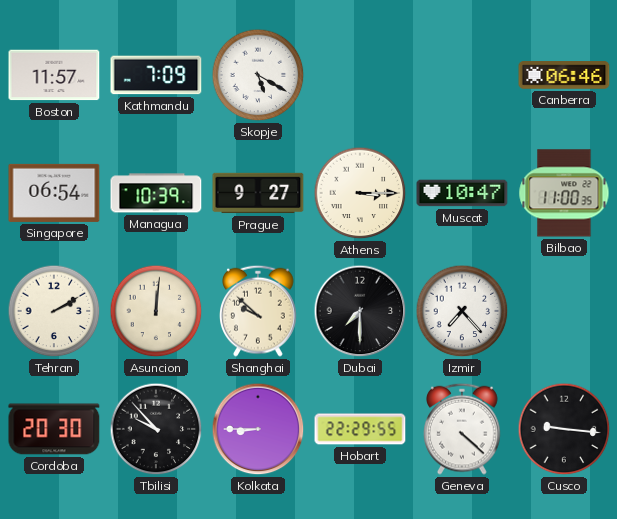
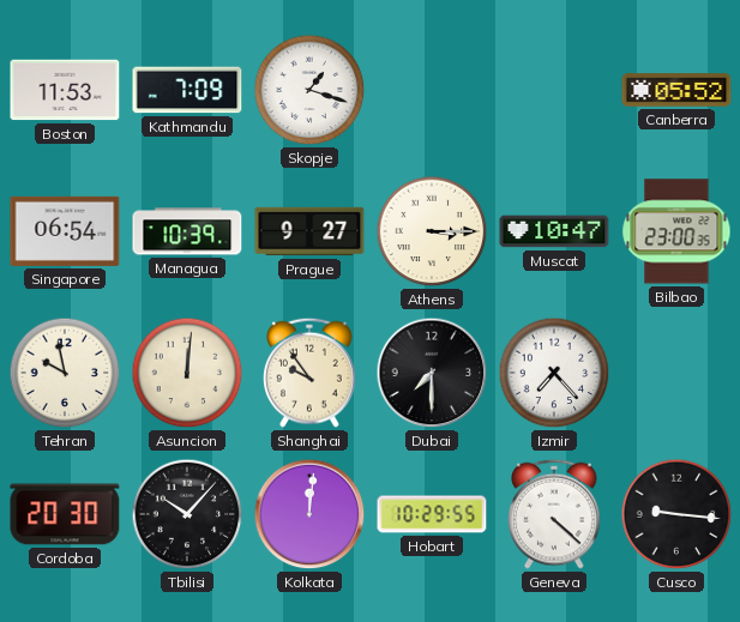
Boston: 11:57 -> 11:53
Skopje: 5:20 -> 1:18
Canberra: 06:46 -> 05:52
Bilbao: 11:00 -> 23:00
Tehran: 2:10 -> 9:58
Shanghai: 9:52 -> 9:54
Tbilisi: 9:53 -> 10:07
Kolkata: 8:45 -> 12:01
Hobart: 22:29 -> 10:29
